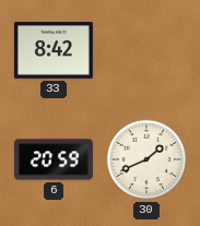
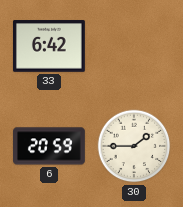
33: 8:42 -> 6:42
30: 1:41 -> 1:45
